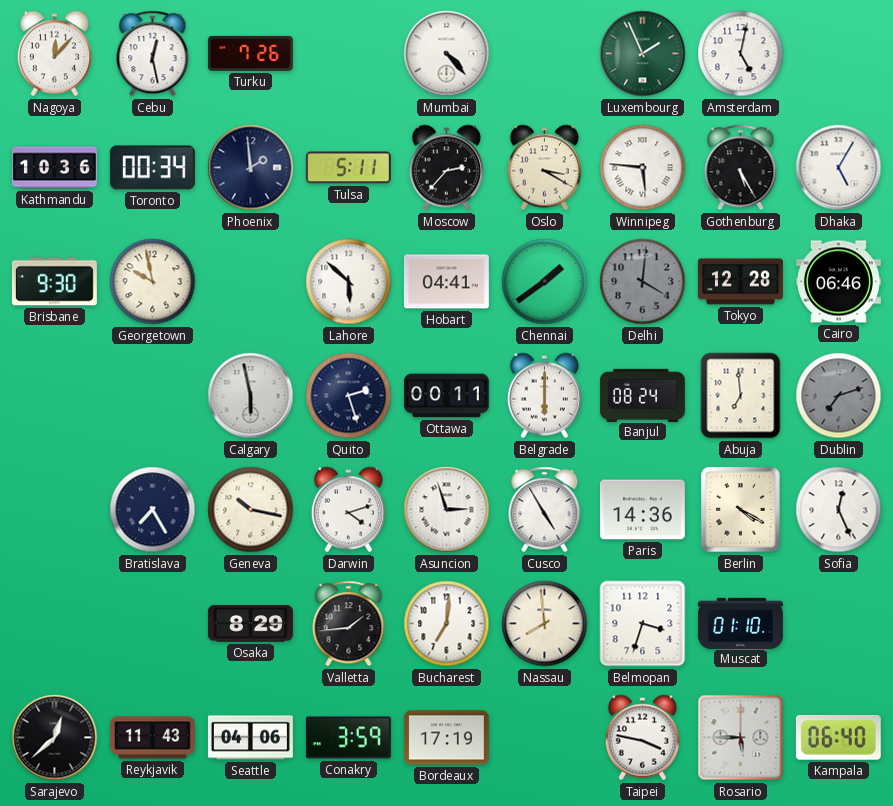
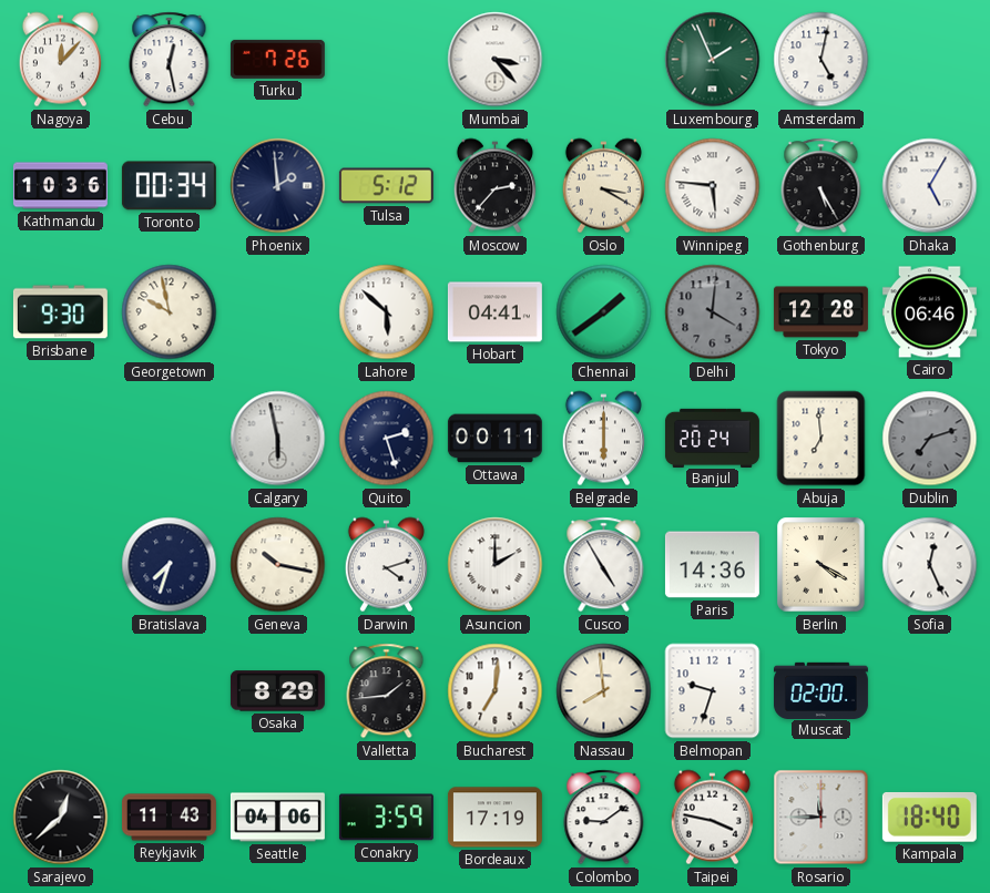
Mumbai: 4:23 -> 3:23
Tulsa: 5:11 -> 5:12
Banjul: 08:24 -> 20:24
Bratislava: 7:25 -> 7:33
Asuncion: 2:57 -> 2:00
Belmopan: 3:33 -> 9:33
Muscat: 01:10 -> 02:00
Colombo: none -> 9:09
Rosario: 5:45 -> 11:45
Kampala: 06:40 -> 18:40
